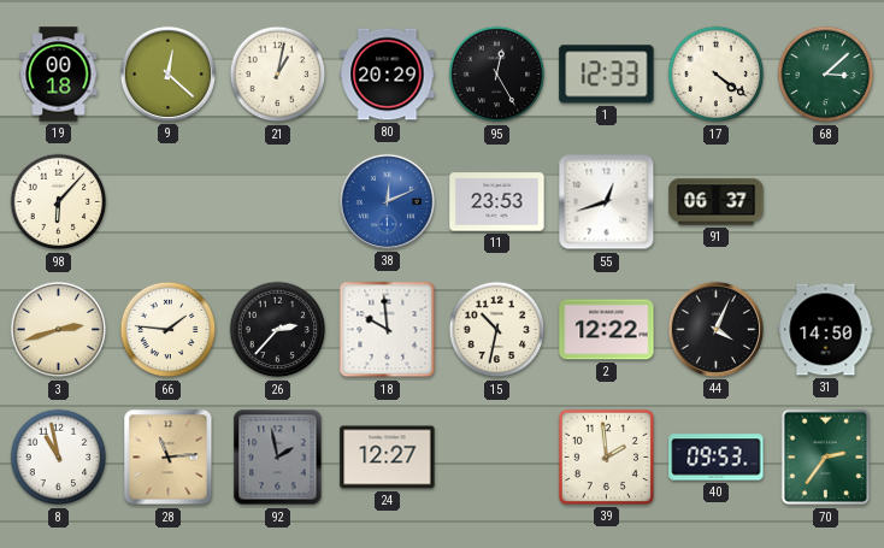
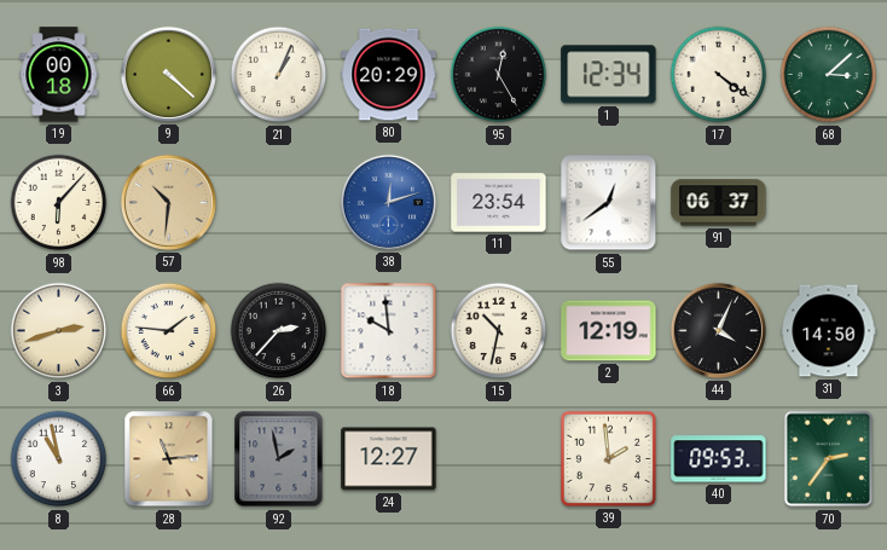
9: 12:22 -> 4:22
21: 1:02 -> 1:04
1: 12:33 -> 12:34
57: none -> 10:31
38: 12:11 -> 12:12
11: 23:53 -> 23:54
55: 12:42 -> 12:39
2: 12:22 -> 12:19
